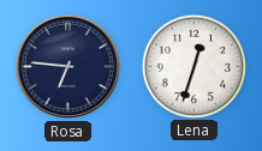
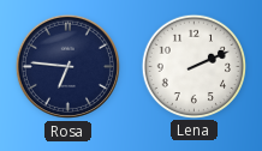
Lena: 12:33 -> 2:11
